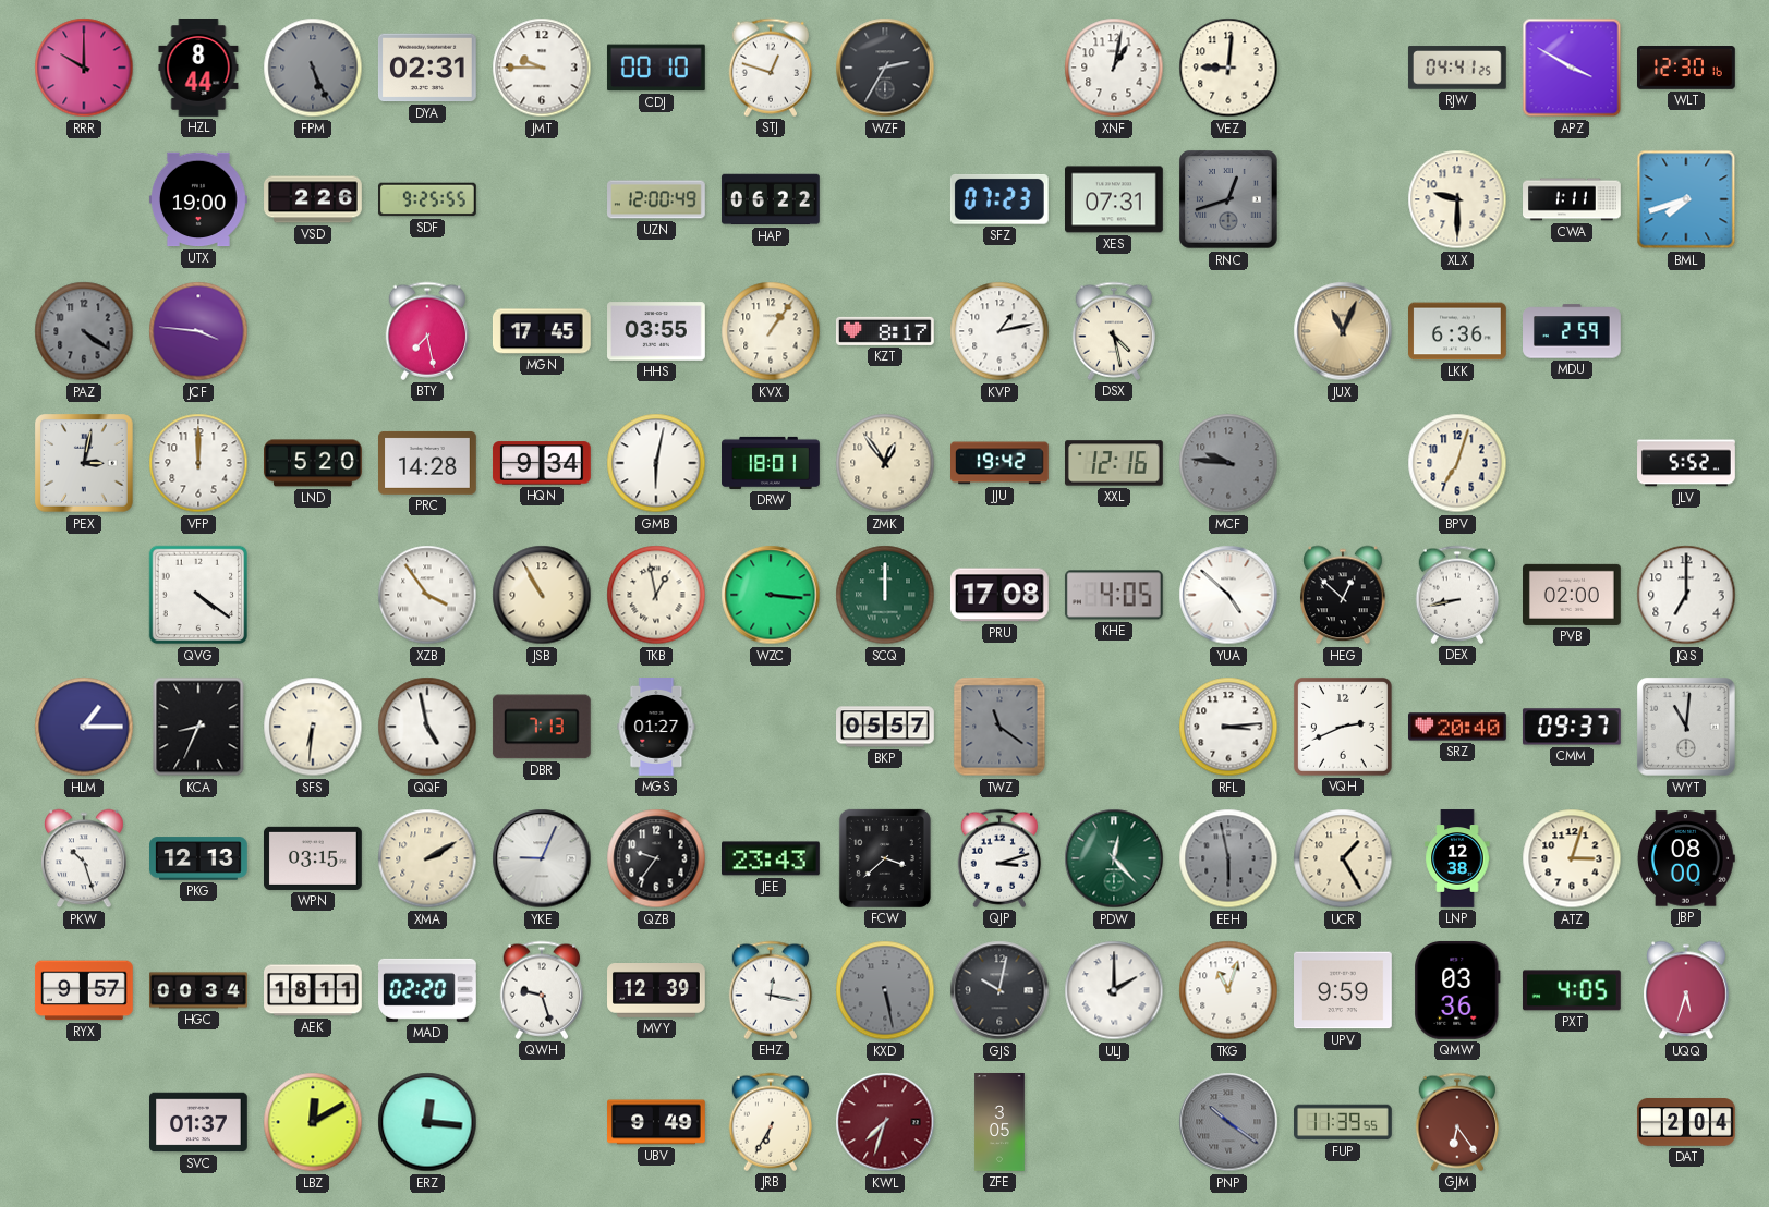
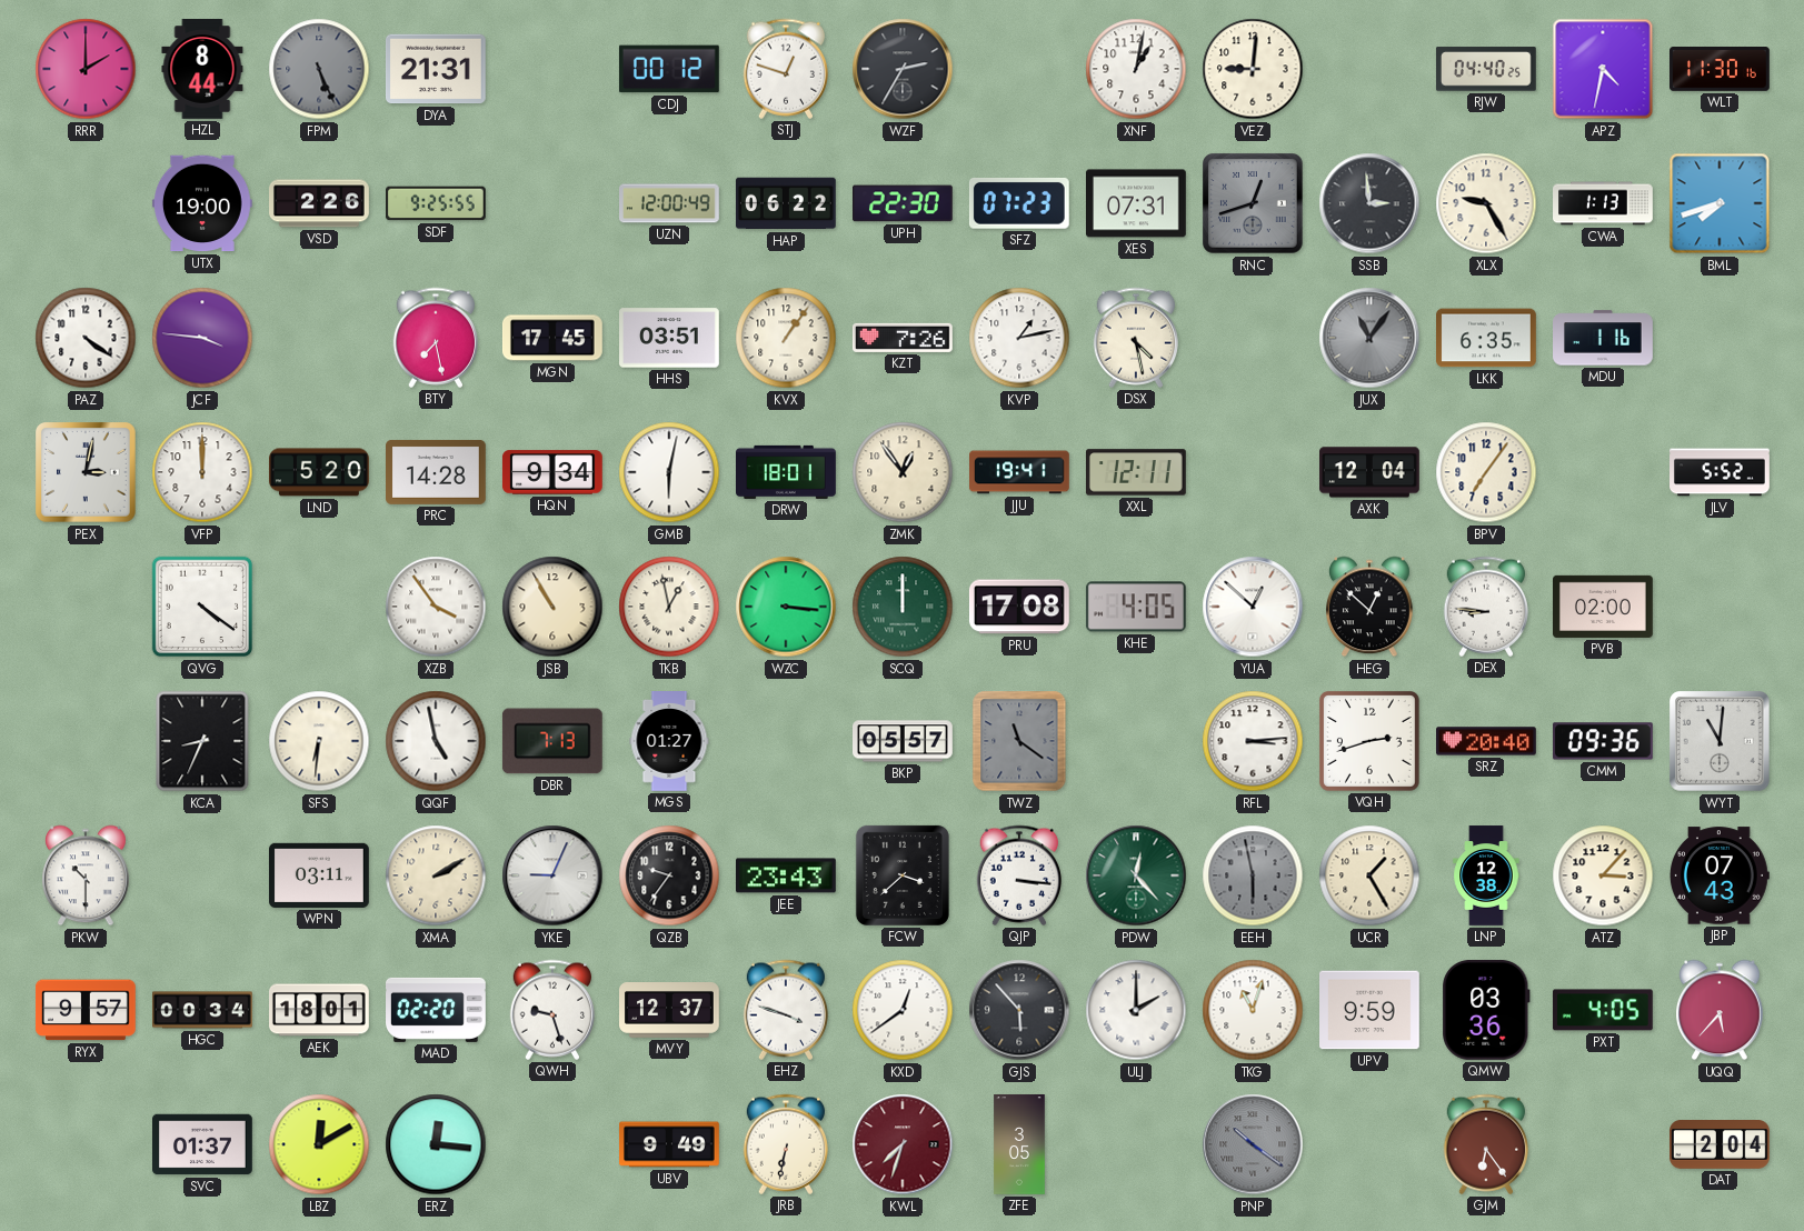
RRR: 10:00 -> 2:00
DYA: 02:31 -> 21:31
JMT: 9:45 -> none
CDJ: 00:10 -> 00:12
RJW: 04:41 -> 04:40
APZ: 3:50 -> 4:32
WLT: 12:30 -> 11:30
UPH: none -> 22:30
SSB: none -> 2:59
XLX: 9:30 -> 9:25
CWA: 1:11 -> 1:13
PAZ dial: grey -> white
HHS: 03:55 -> 03:51
KZT: 8:17 -> 7:26
JUX: 11:04 -> 11:06
JUX dial: champagne -> grey
LKK: 6:36 -> 6:35
MDU: 2:59 -> 1:16
JJU: 19:42 -> 19:41
XXL: 12:16 -> 12:11
MCF: 9:46 -> none
AXK: none -> 12:04
BPV: 7:03 -> 7:06
YUA: 4:52 -> 12:52
DEX: 8:43 -> 8:46
JQS: 7:00 -> none
HLM: 1:15 -> none
VQH: 2:41 -> 2:42
CMM: 09:37 -> 09:36
PKW: 10:27 -> 10:30
PKG: 12:13 -> none
WPN: 03:15 -> 03:11
QJP: 3:12 -> 3:16
ATZ: 3:03 -> 3:07
JBP: 08:00 -> 07:43
AEK: 18:11 -> 18:01
MVY: 12:39 -> 12:37
EHZ: 12:17 -> 3:48
KXD: 5:28 -> 12:39
KXD dial: grey -> white
GJS: 10:02 -> 5:53
UQQ: 5:33 -> 5:37
JRB: 6:35 -> 6:32
FUP: 11:39 -> none
